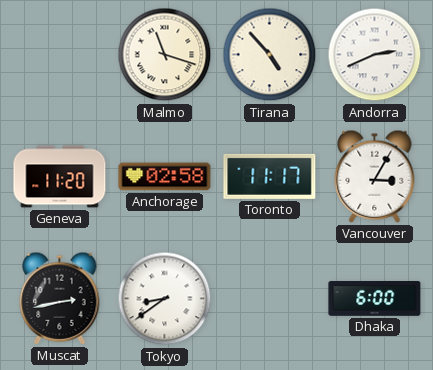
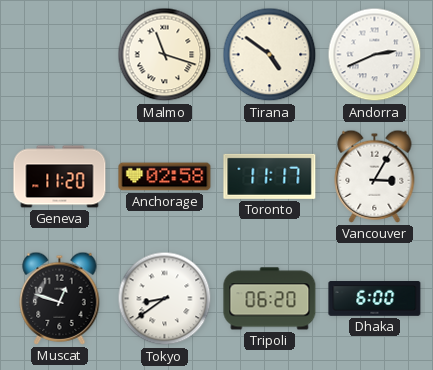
Tirana: 4:53 -> 4:51
Muscat: 2:43 -> 12:48
Tripoli: none -> 06:20
